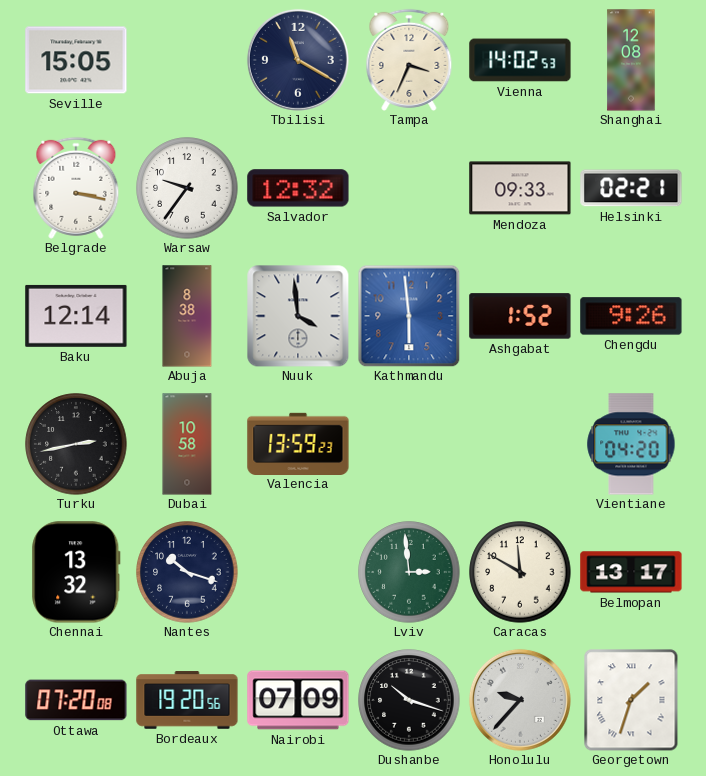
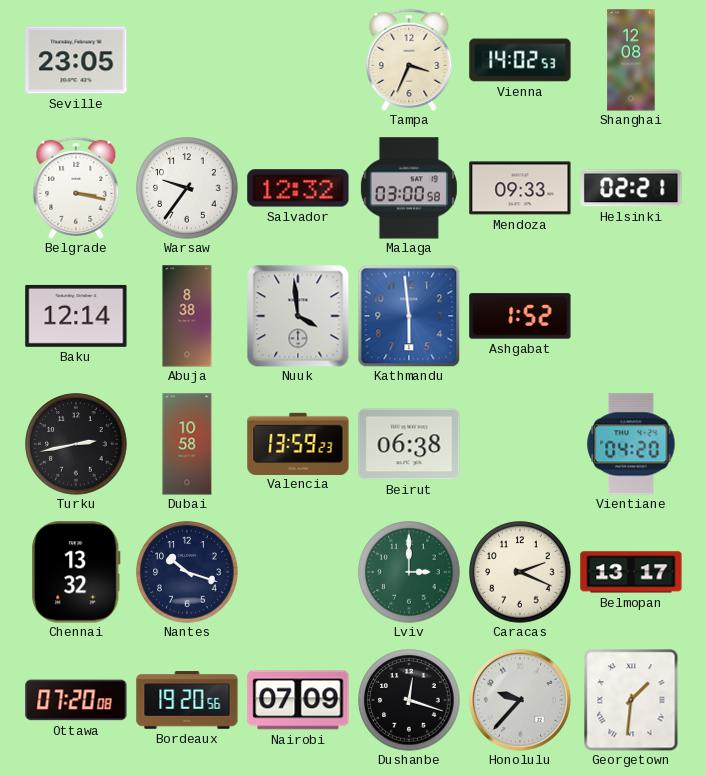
Seville: 15:05 -> 23:05
Tbilisi: 11:20 -> none
Malaga: none -> 03:00
Chengdu: 9:26 -> none
Beirut: none -> 06:38
Lviv: 2:59 -> 3:00
Caracas: 11:50 -> 2:19
Dushanbe: 10:18 -> 12:18
Georgetown: 1:33 -> 1:31
